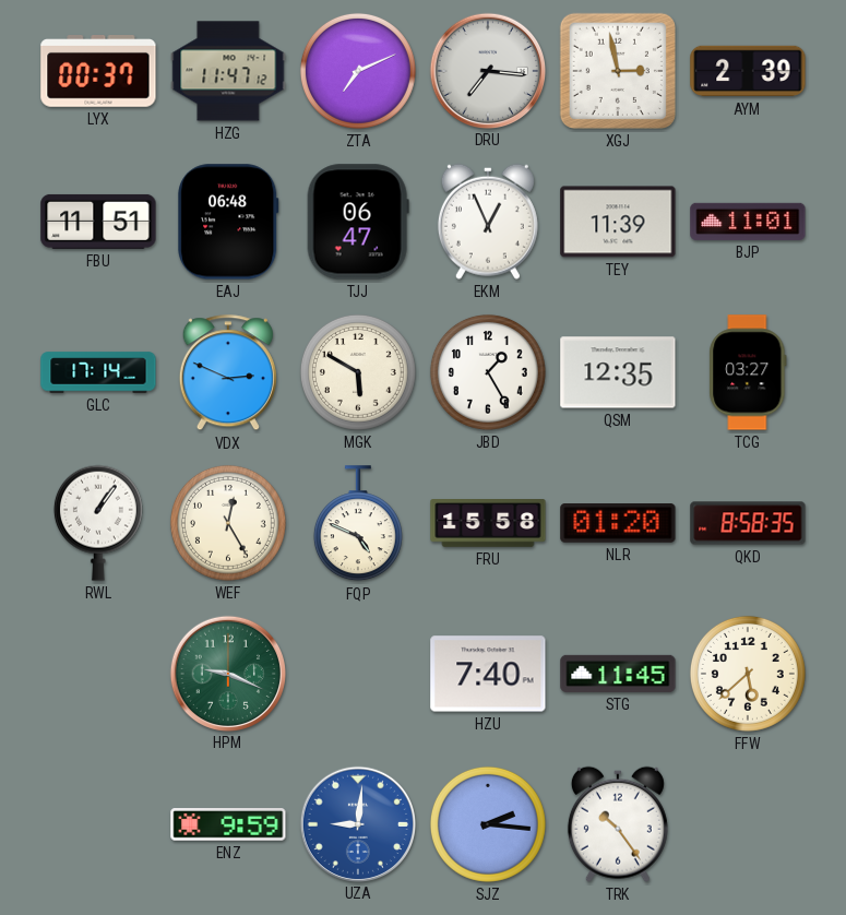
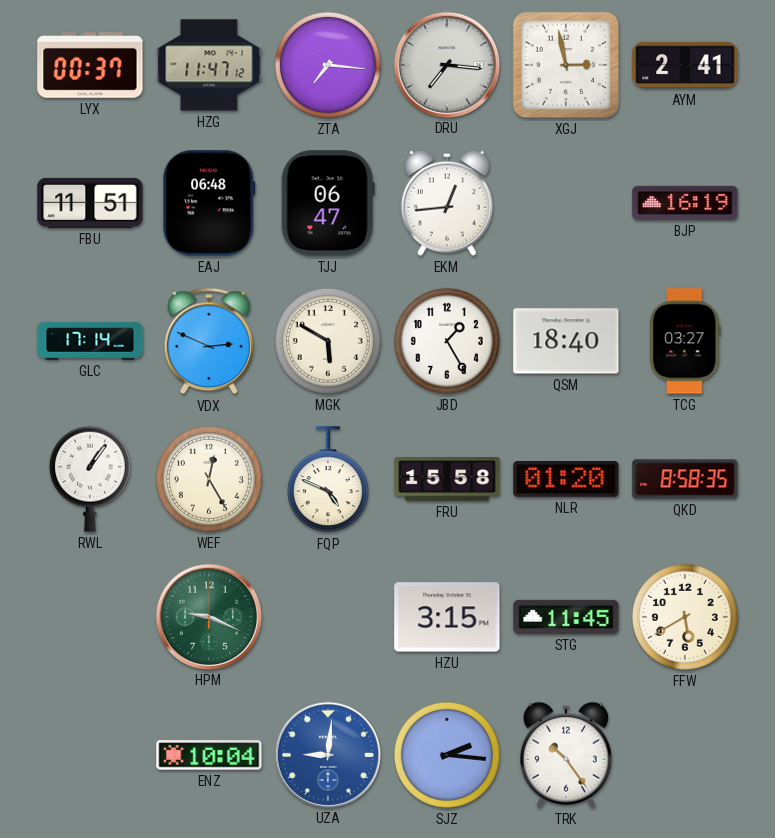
ZTA: 7:11 -> 7:16
AYM: 2:39 -> 2:41
EKM: 12:56 -> 12:44
TEY: 11:39 -> none
BJP: 11:01 -> 16:19
QSM: 12:35 -> 18:40
HZU: 7:40 -> 3:15
FFW: 5:38 -> 5:40
ENZ: 9:59 -> 10:04
